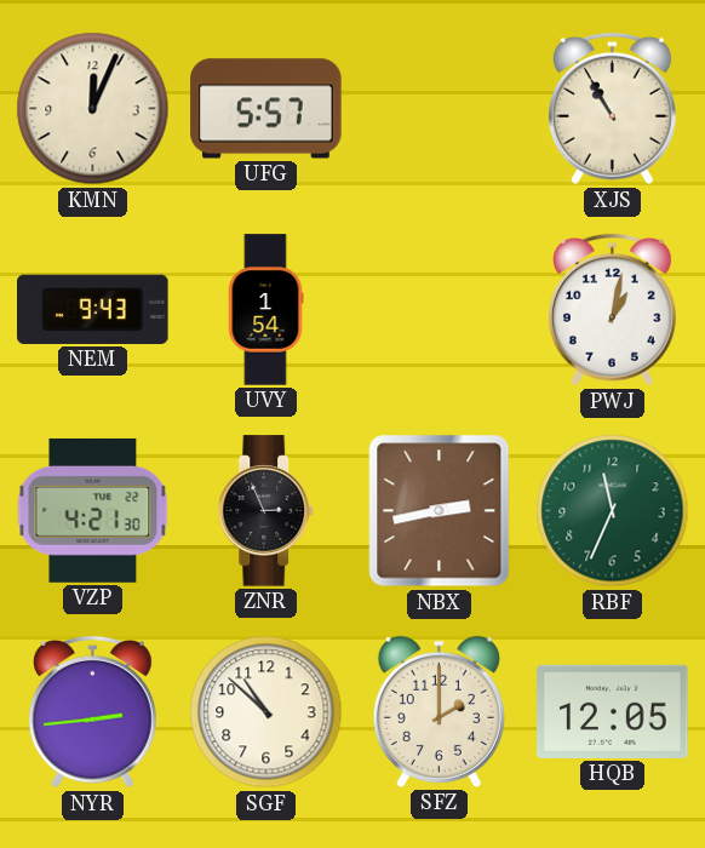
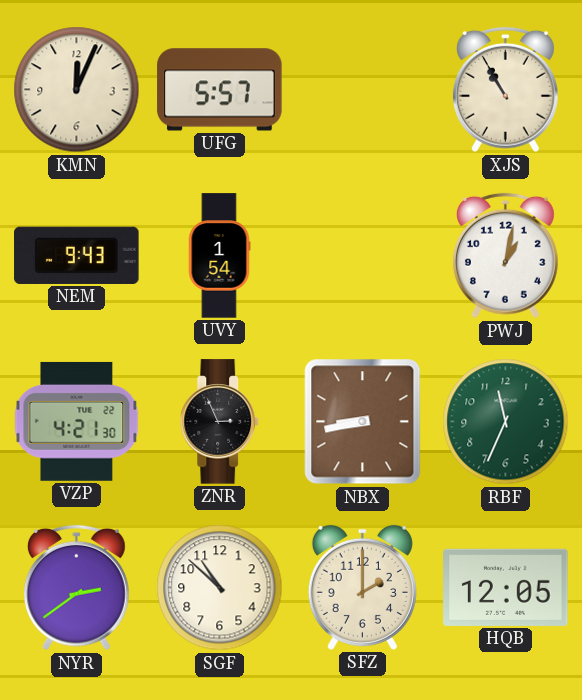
NBX: 2:43 -> 8:43
NYR: 2:44 -> 2:39
